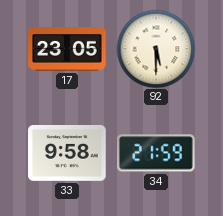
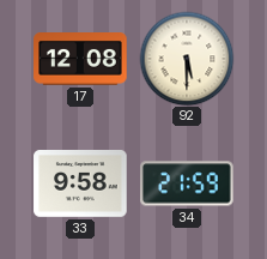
17: 23:05 -> 12:08
